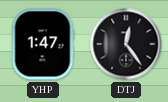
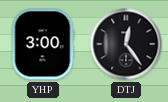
YHP: 1:47 -> 3:00
